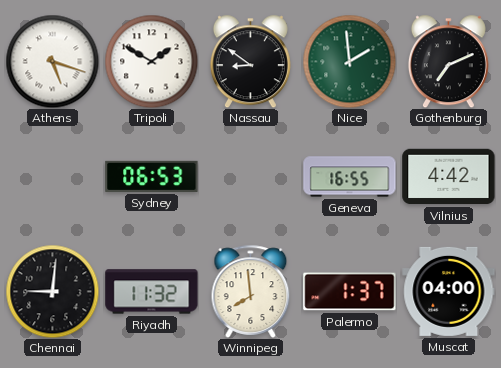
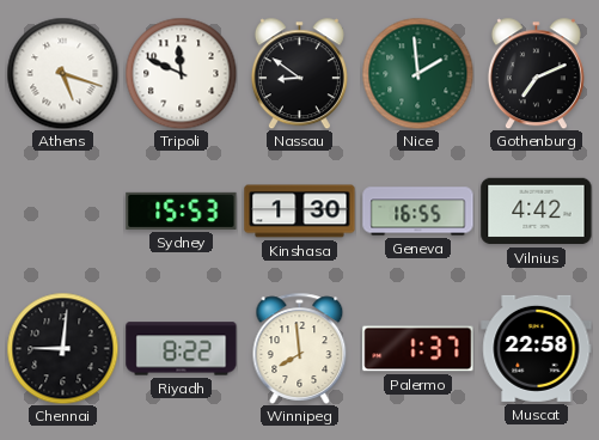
Tripoli: 1:50 -> 11:49
Sydney: 06:53 -> 15:53
Kinshasa: none -> 1:30
Riyadh: 11:32 -> 8:22
Muscat: 04:00 -> 22:58
